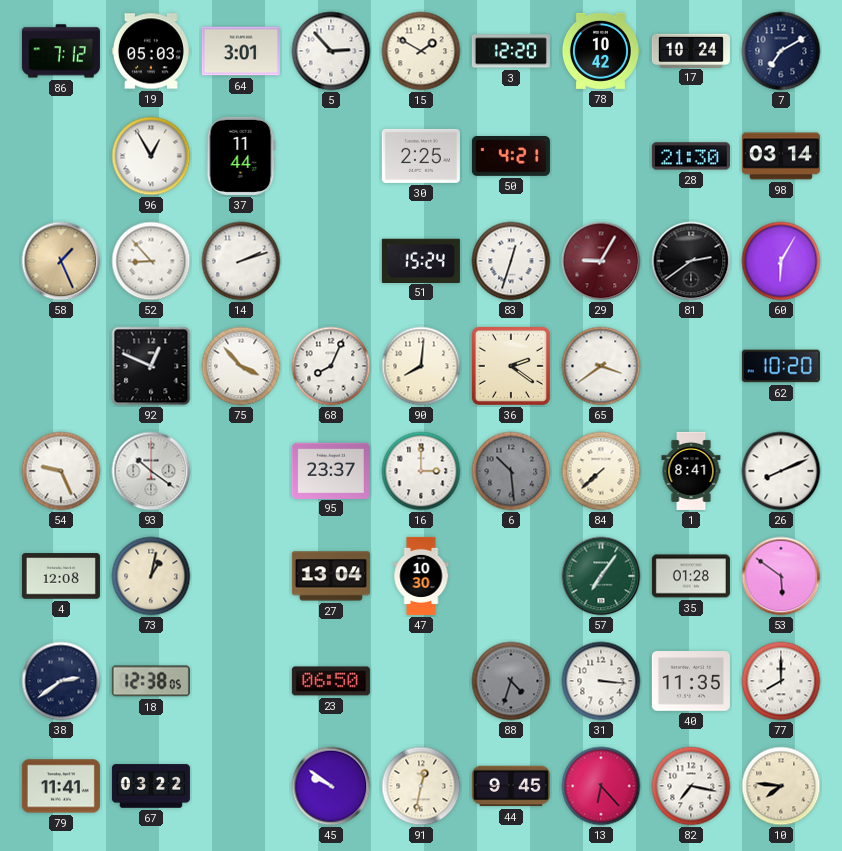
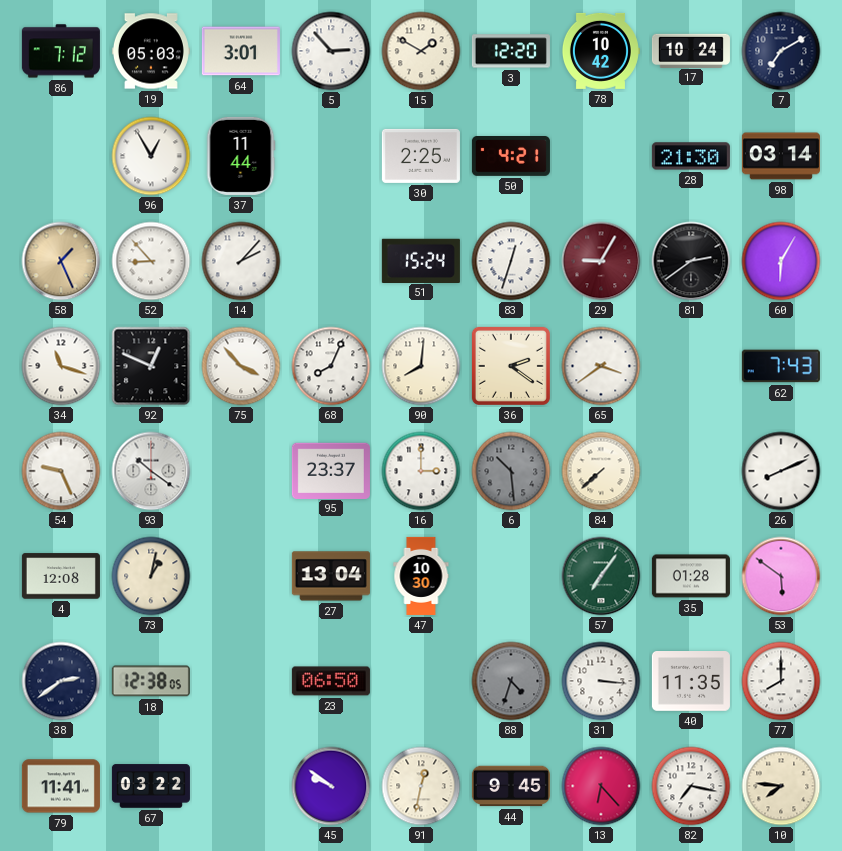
14: 2:12 -> 2:07
34: none -> 11:18
62: 10:20 -> 7:43
1: 8:41 -> none
